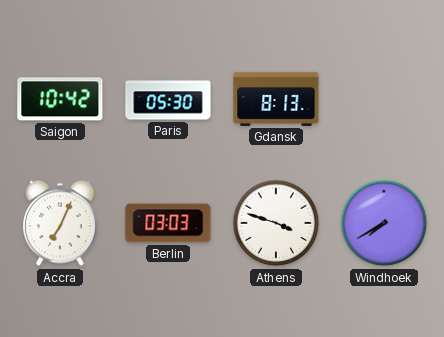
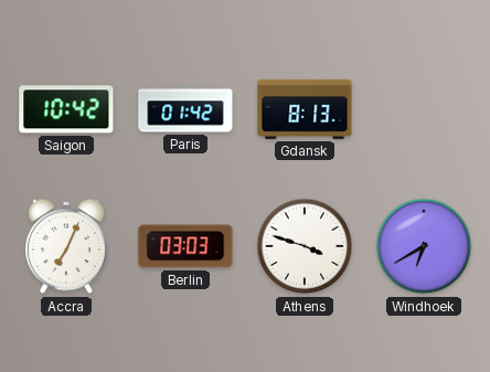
Paris: 05:30 -> 01:42
Windhoek: 7:40 -> 6:40
